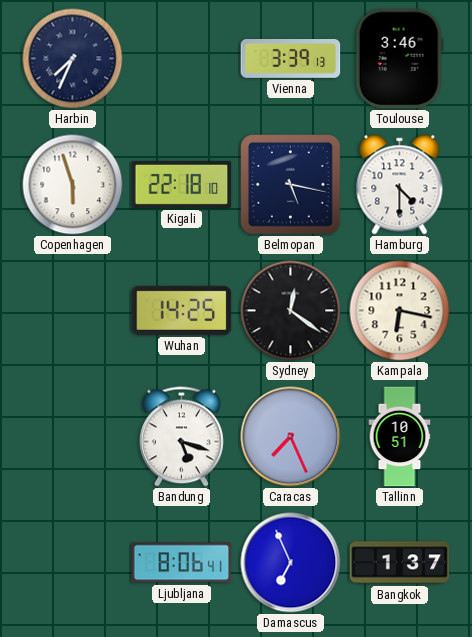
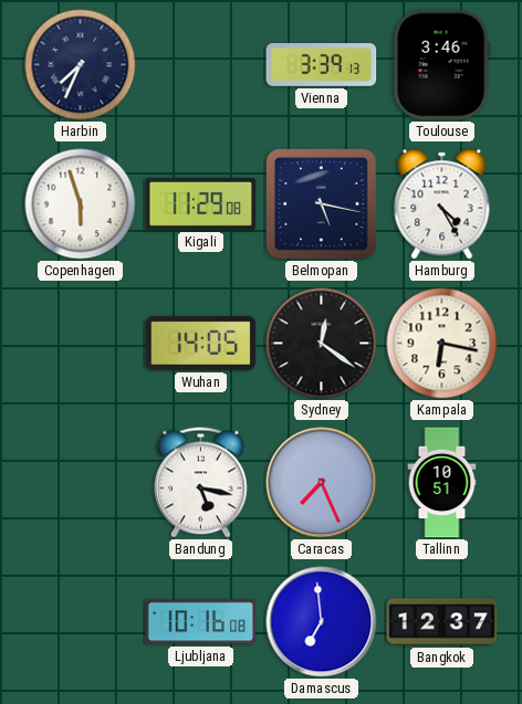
Kigali: 22:18 -> 11:29
Hamburg: 4:30 -> 4:25
Wuhan: 14:25 -> 14:05
Bandung: 5:18 -> 5:17
Ljubljana: 8:06 -> 10:16
Damascus: 6:56 -> 6:59
Bangkok: 1:37 -> 12:37
